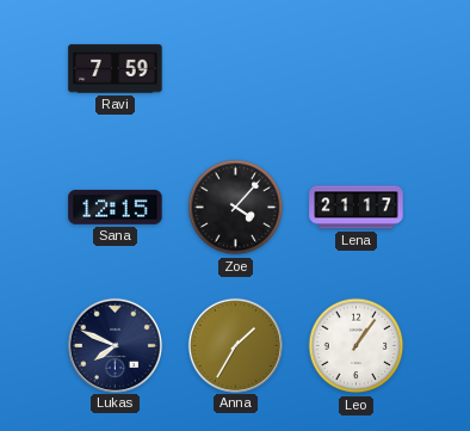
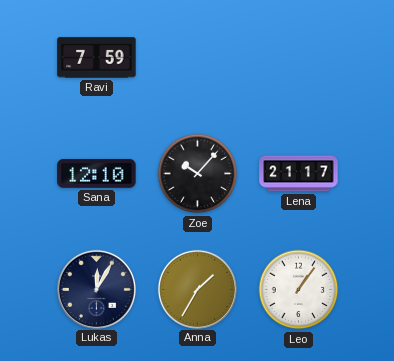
Sana: 12:15 -> 12:10
Zoe: 4:07 -> 10:07
Lukas: 7:49 -> 12:05
